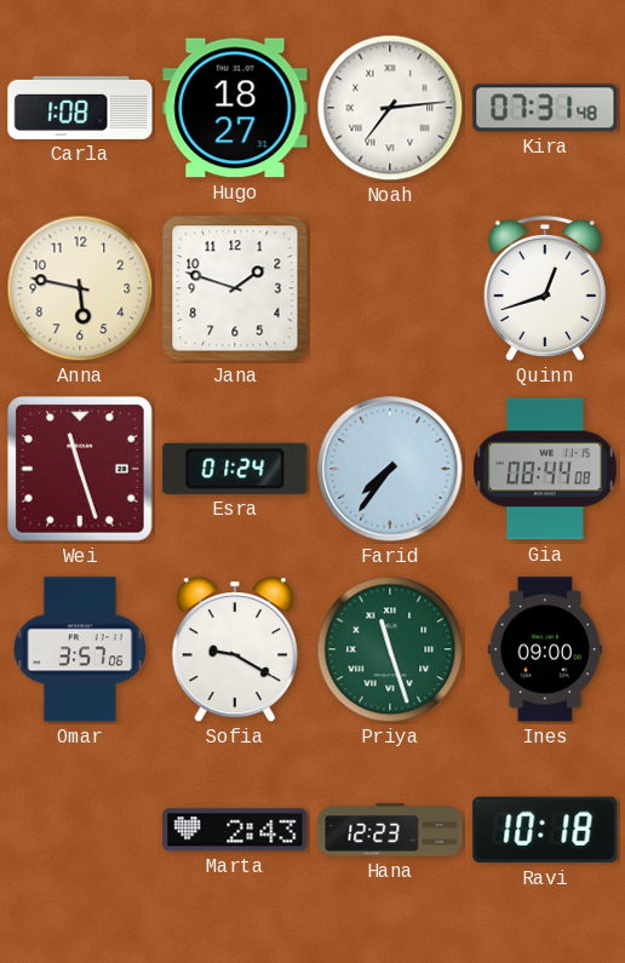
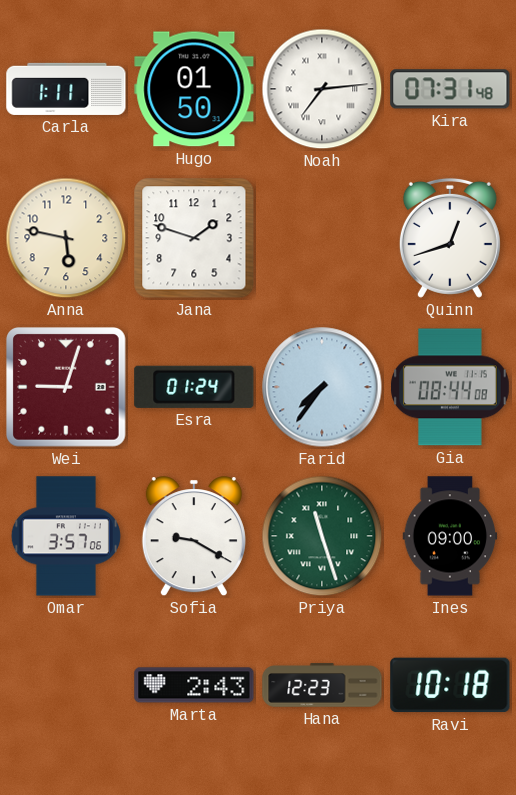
Carla: 1:08 -> 1:11
Hugo: 18:27 -> 01:50
Wei: 11:27 -> 9:03
